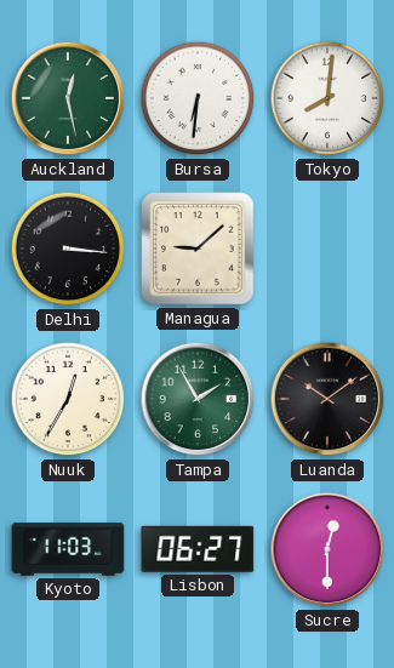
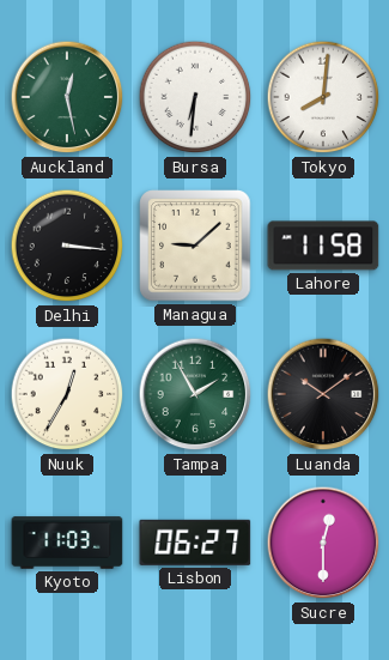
Lahore: none -> 11:58
